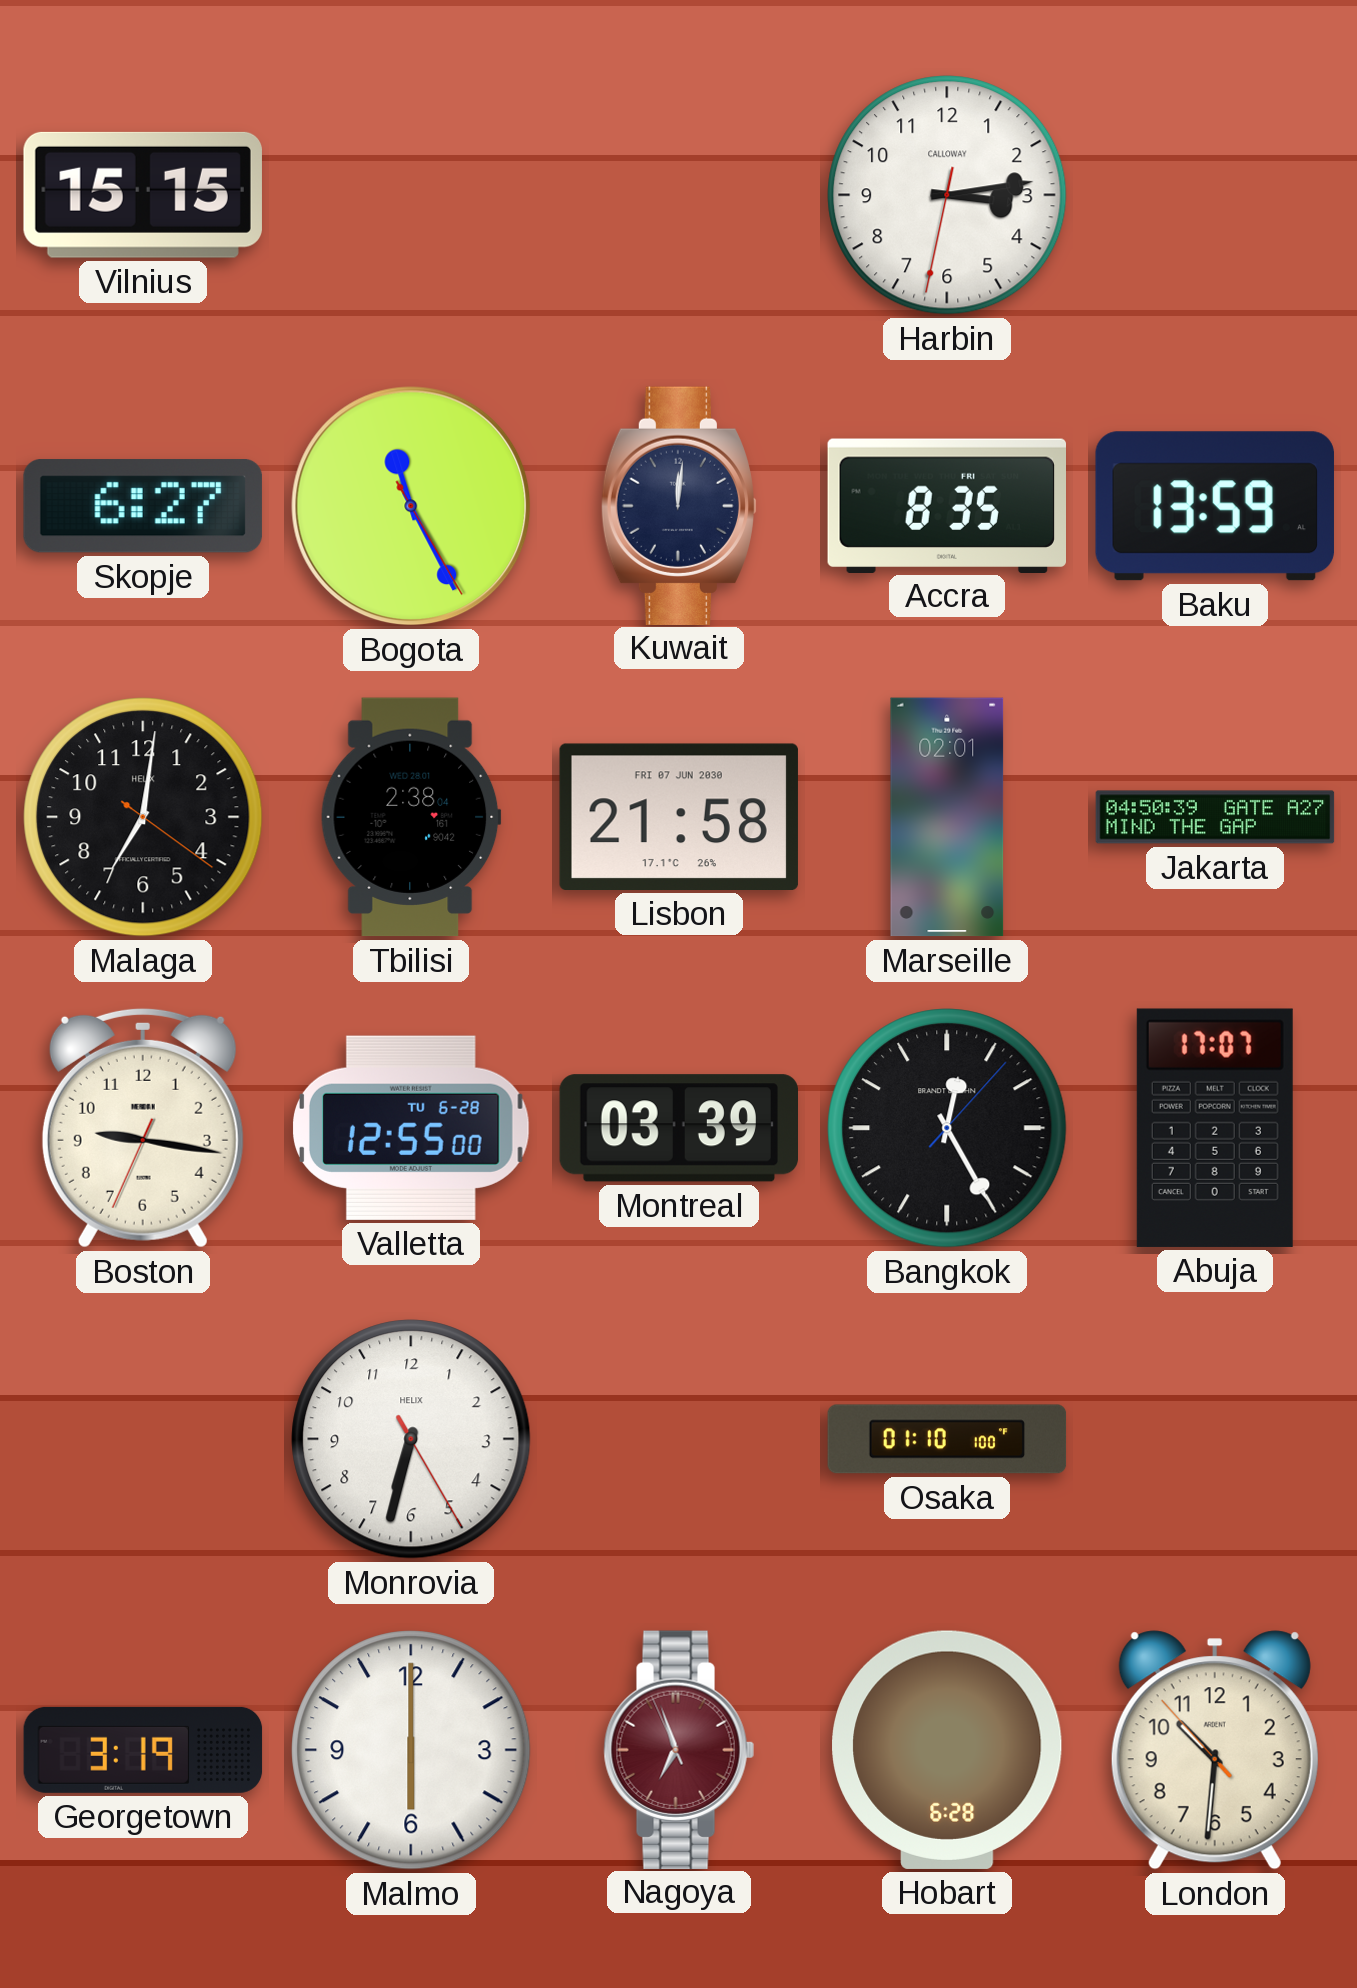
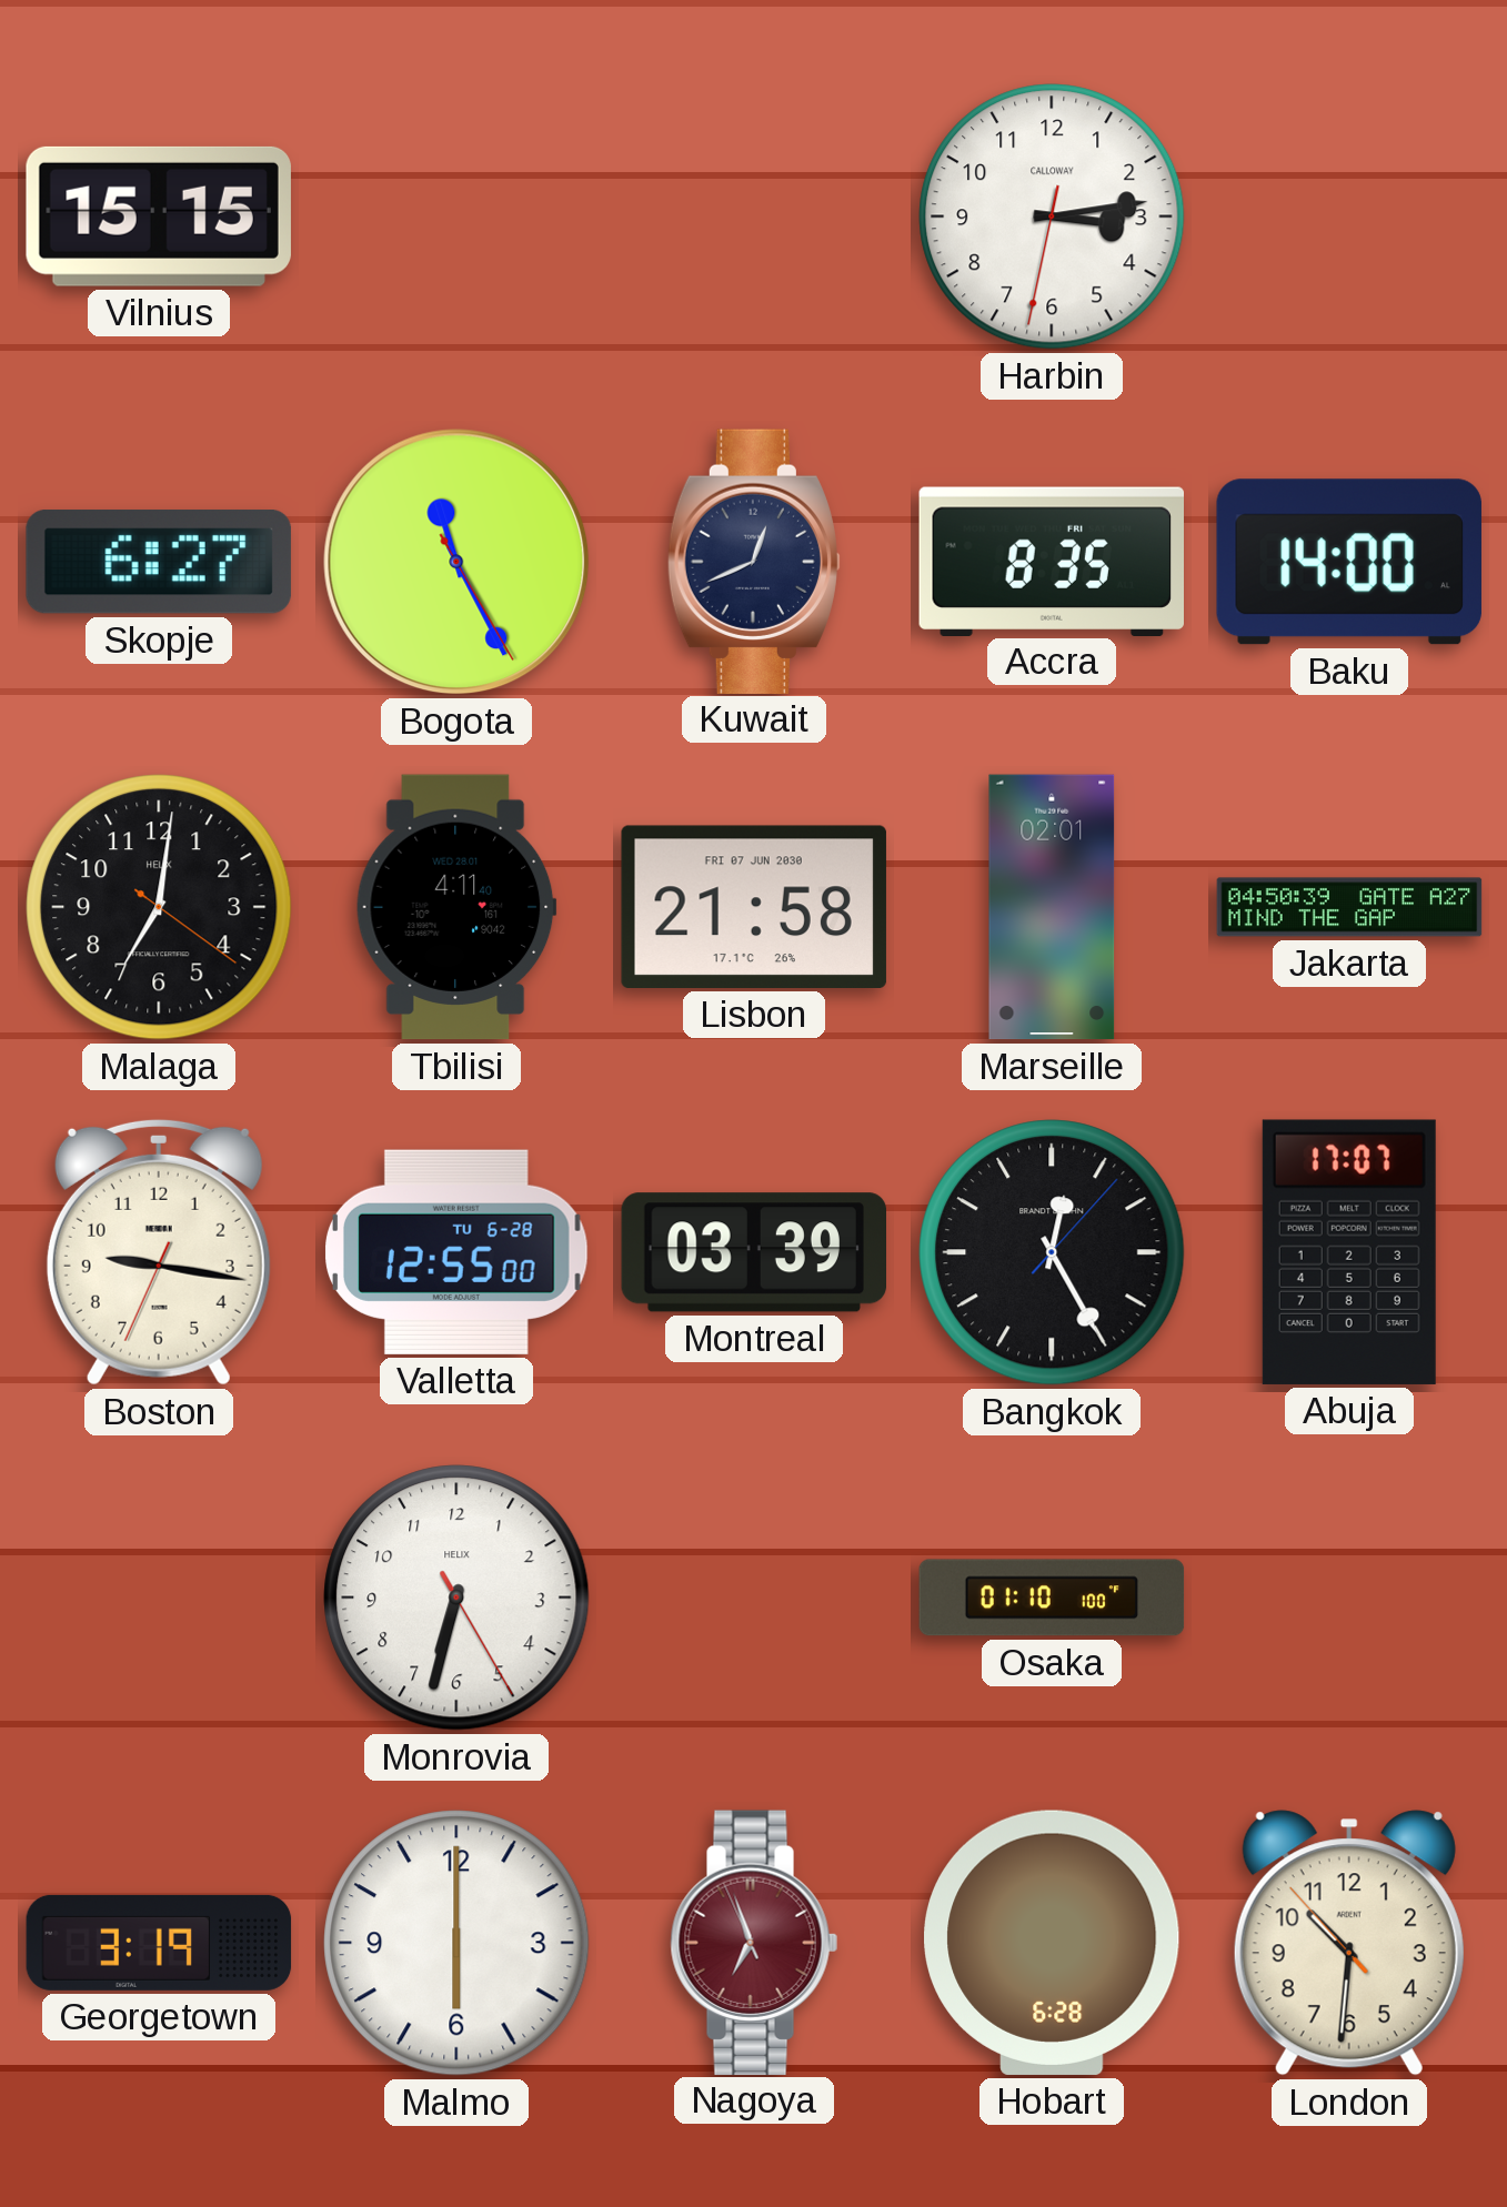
Kuwait: 12:01 -> 12:41
Baku: 13:59 -> 14:00
Tbilisi: 2:38 -> 4:11
